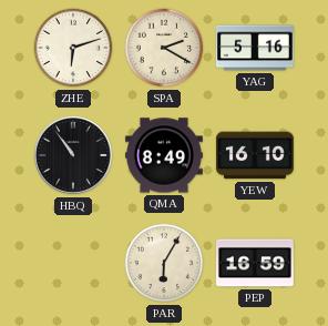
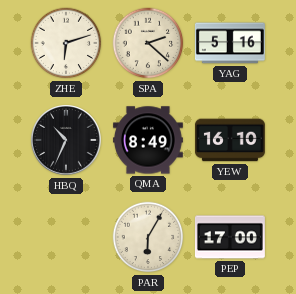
SPA: 2:20 -> 2:22
HBQ: 10:54 -> 10:34
PEP: 16:59 -> 17:00
